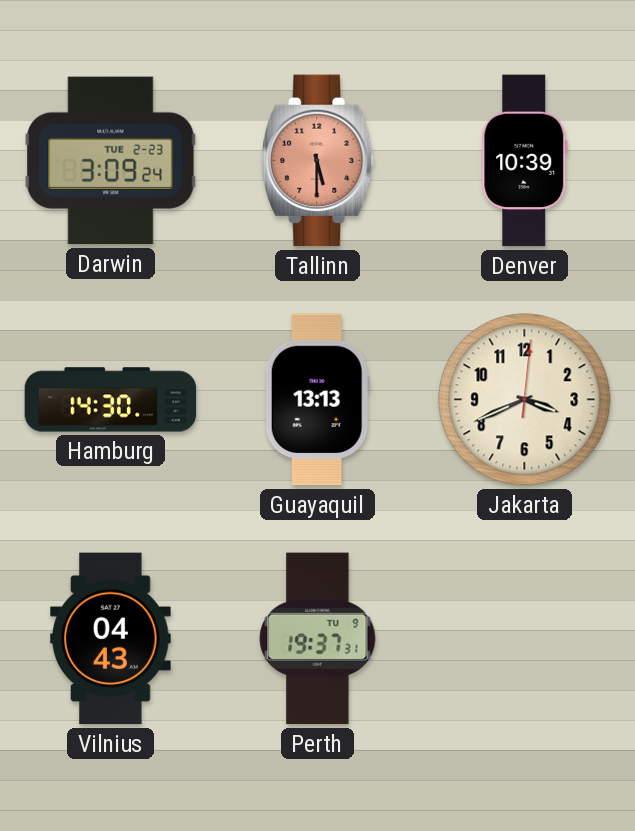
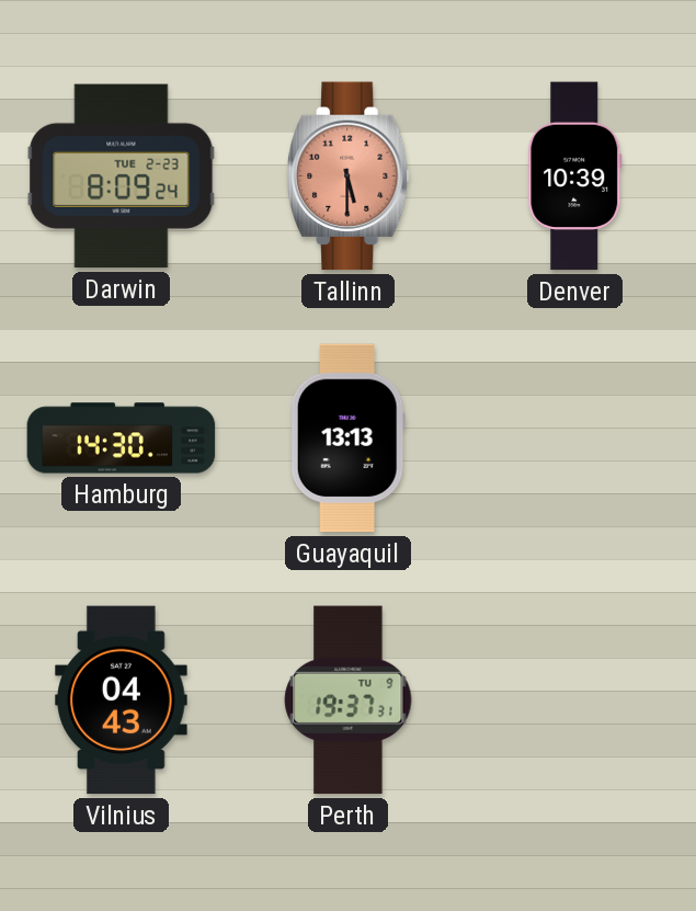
Darwin: 3:09 -> 8:09
Jakarta: 3:41 -> none
